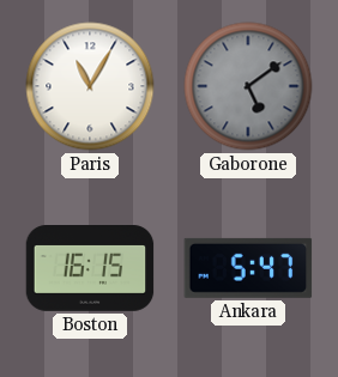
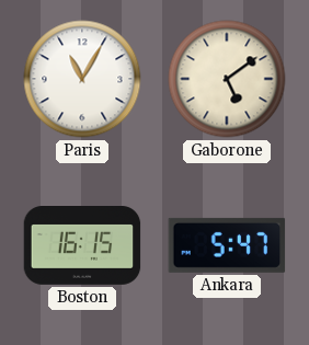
Gaborone dial: grey -> cream
